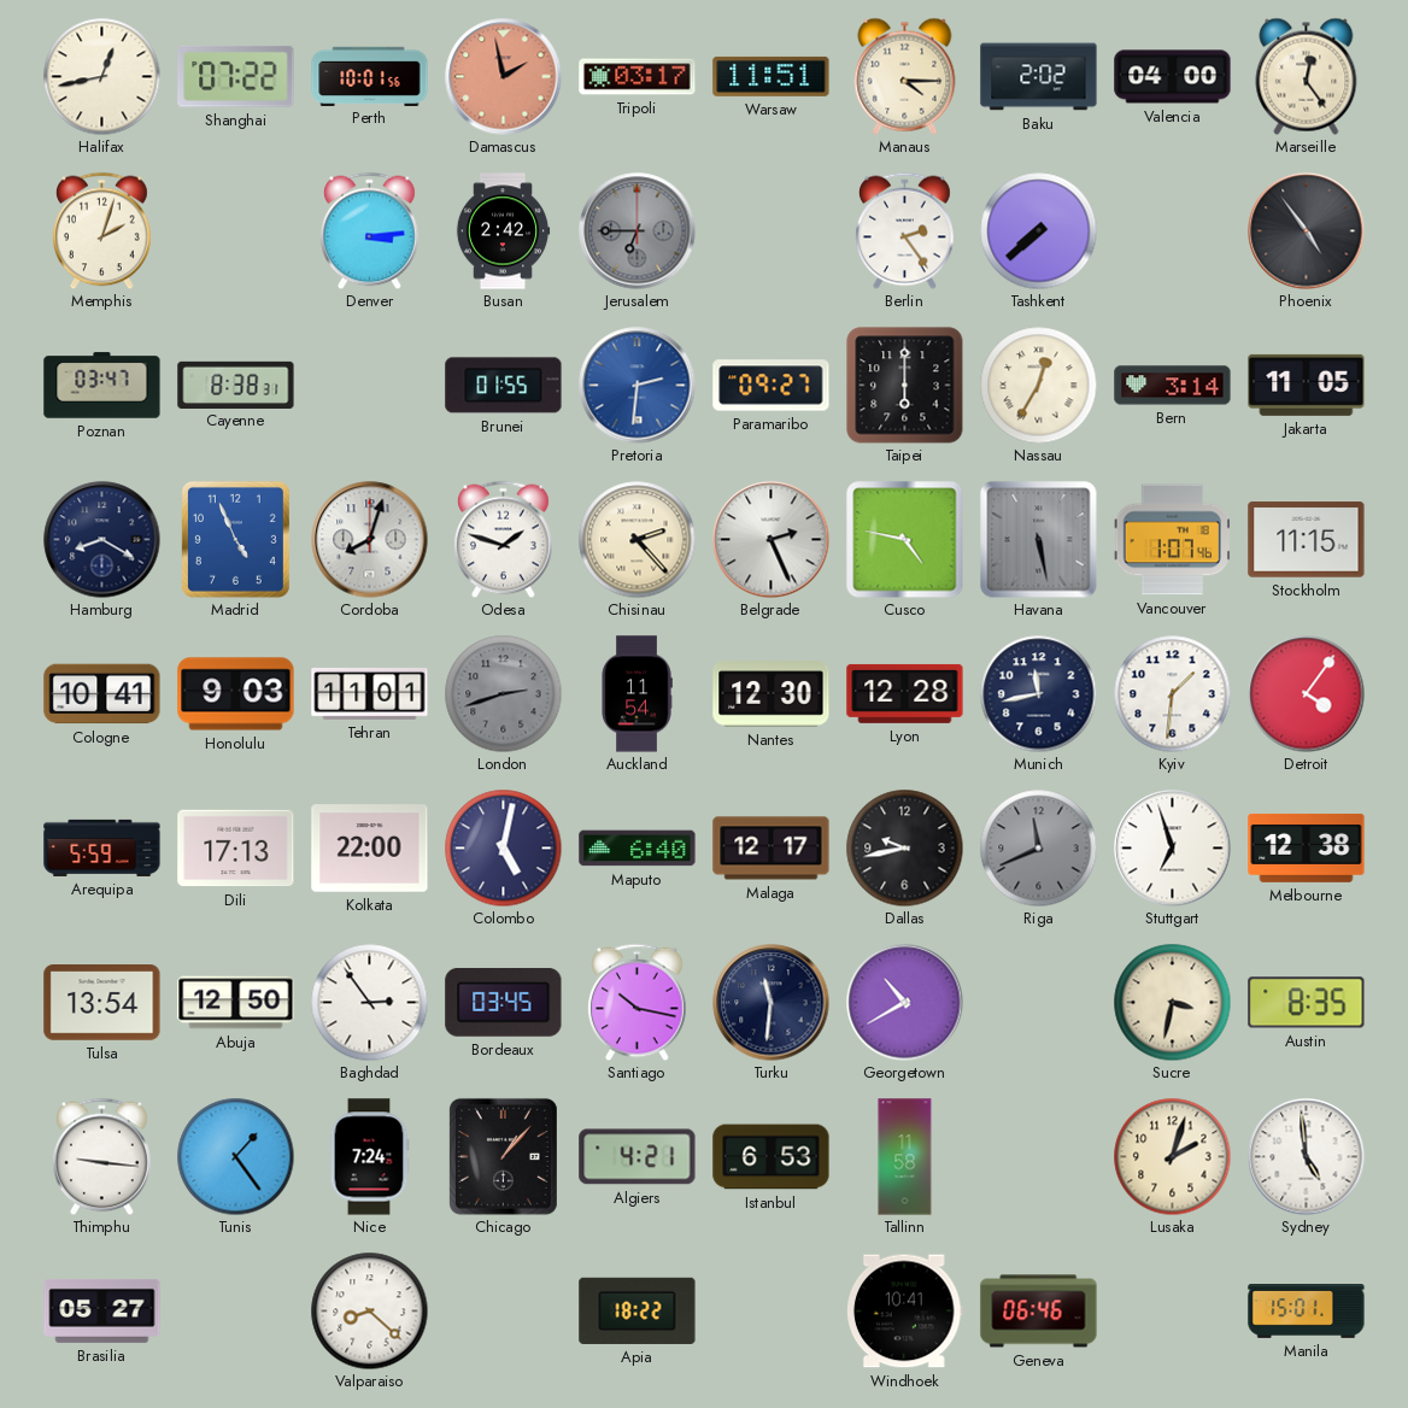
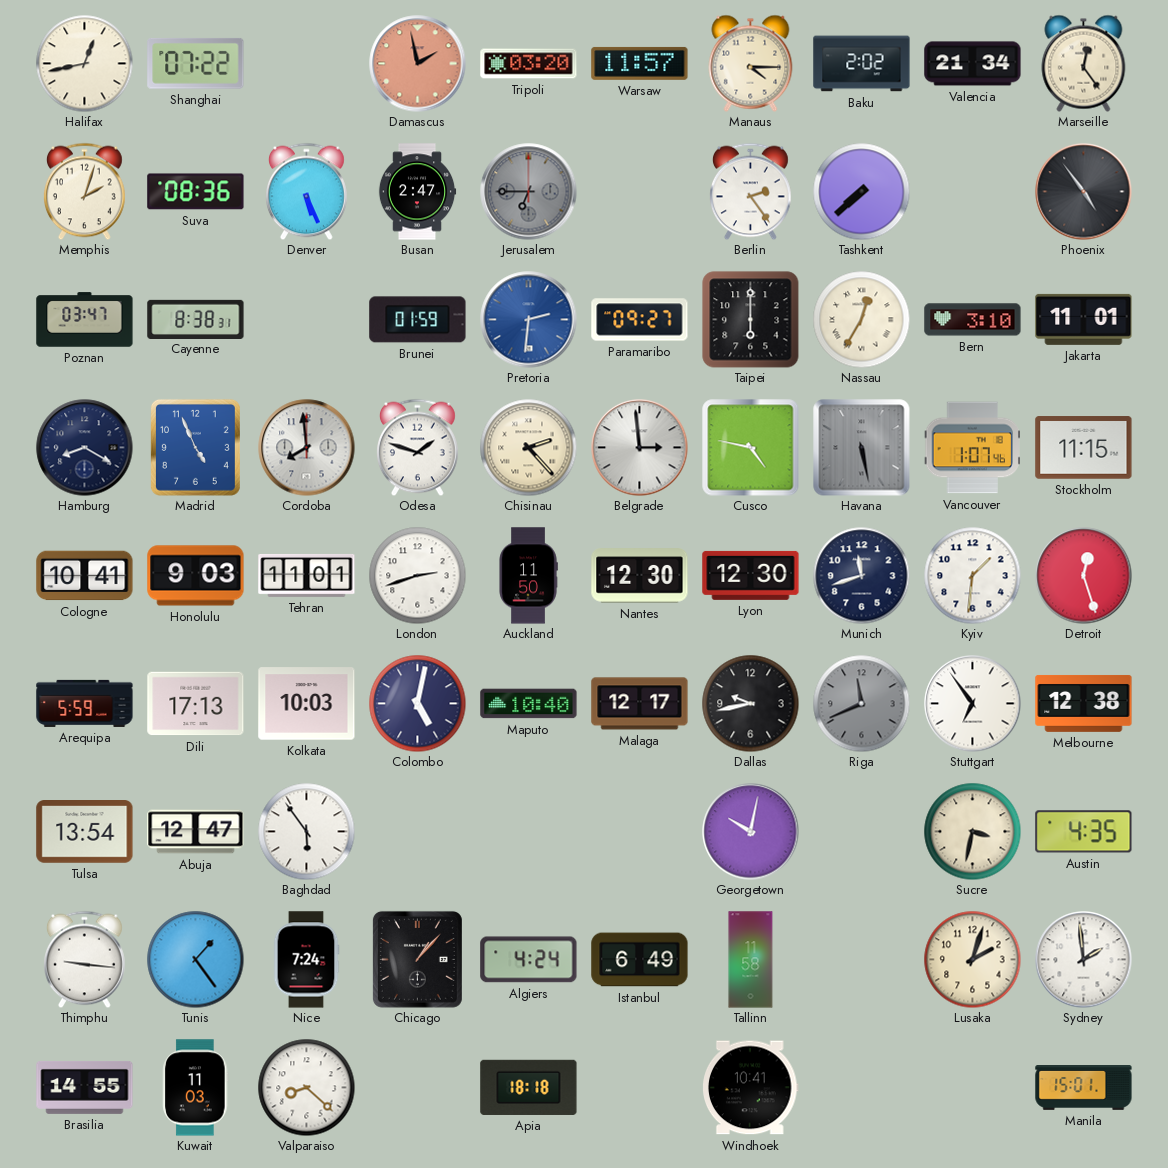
Perth: 10:01 -> none
Tripoli: 03:17 -> 03:20
Warsaw: 11:51 -> 11:57
Valencia: 04:00 -> 21:34
Suva: none -> 08:36
Denver: 3:14 -> 5:26
Busan: 2:42 -> 2:47
Brunei: 01:55 -> 01:59
Bern: 3:14 -> 3:10
Jakarta: 11:05 -> 11:01
Cordoba: 8:03 -> 7:59
Belgrade: 2:26 -> 2:59
London dial: grey -> white
Auckland: 11:54 -> 11:50
Lyon: 12:28 -> 12:30
Munich: 11:43 -> 11:42
Detroit: 4:06 -> 12:27
Kolkata: 22:00 -> 10:03
Maputo: 6:40 -> 10:40
Stuttgart: 6:57 -> 6:54
Abuja: 12:50 -> 12:47
Baghdad: 2:54 -> 5:54
Bordeaux: 03:45 -> none
Santiago: 10:17 -> none
Turku: 11:31 -> none
Georgetown: 10:40 -> 10:02
Austin: 8:35 -> 4:35
Algiers: 4:21 -> 4:24
Istanbul: 6:53 -> 6:49
Sydney: 4:59 -> 1:59
Brasilia: 05:27 -> 14:55
Kuwait: none -> 11:03
Apia: 18:22 -> 18:18
Geneva: 06:46 -> none
